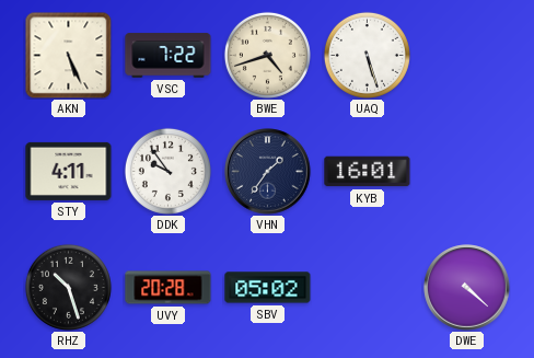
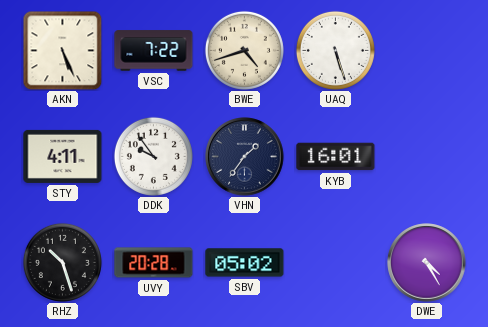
DWE: 4:22 -> 4:25
